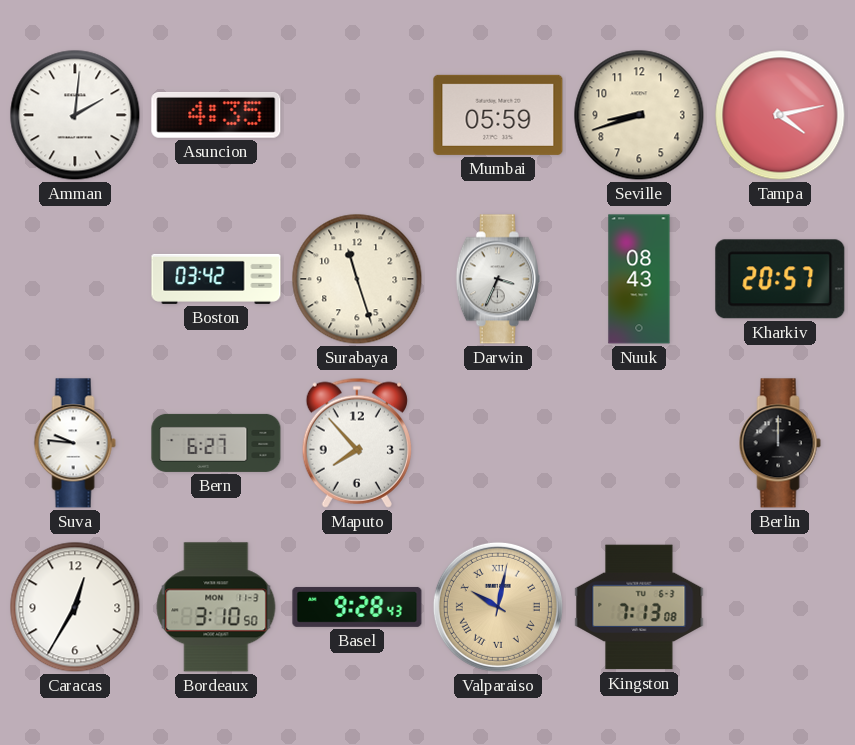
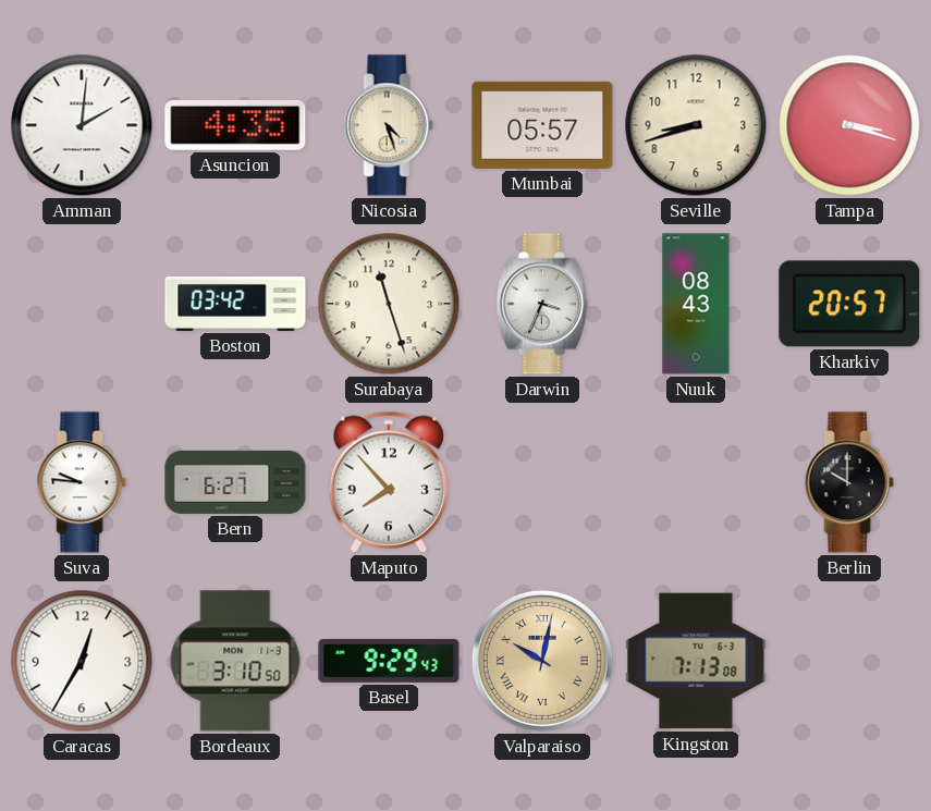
Nicosia: none -> 4:27
Mumbai: 05:59 -> 05:57
Tampa: 4:13 -> 3:18
Berlin: 12:00 -> 10:00
Basel: 9:28 -> 9:29
